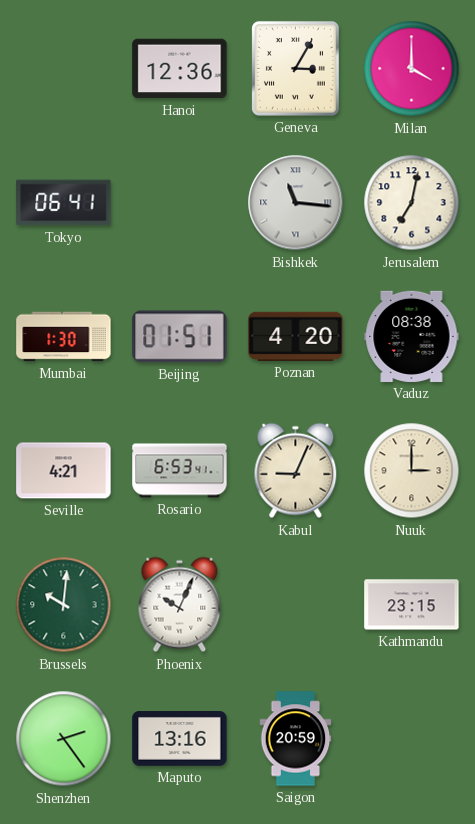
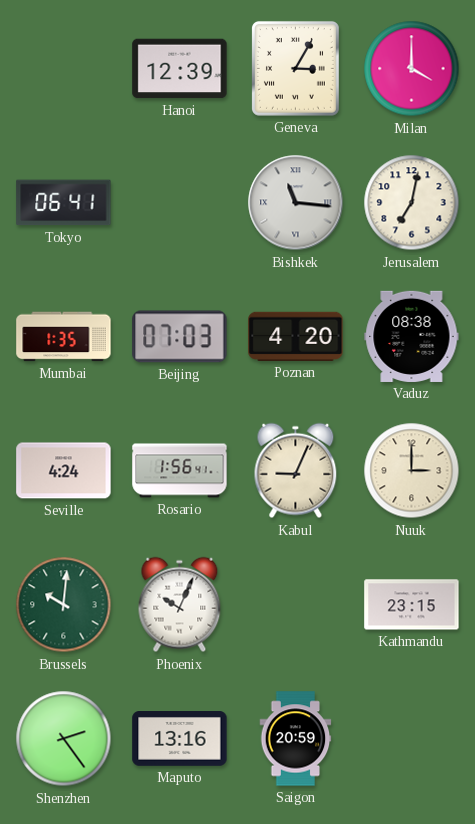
Hanoi: 12:36 -> 12:39
Mumbai: 1:30 -> 1:35
Beijing: 01:51 -> 07:03
Seville: 4:21 -> 4:24
Rosario: 6:53 -> 1:56
